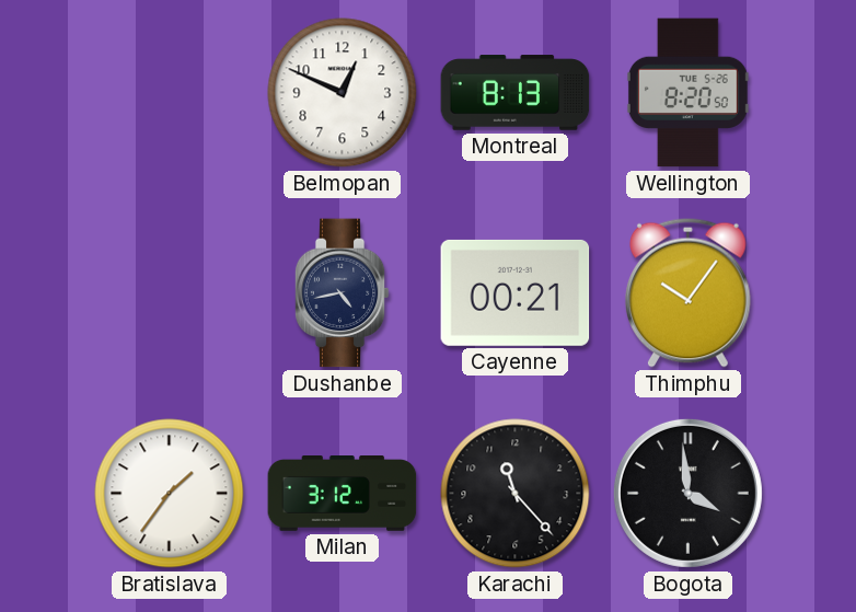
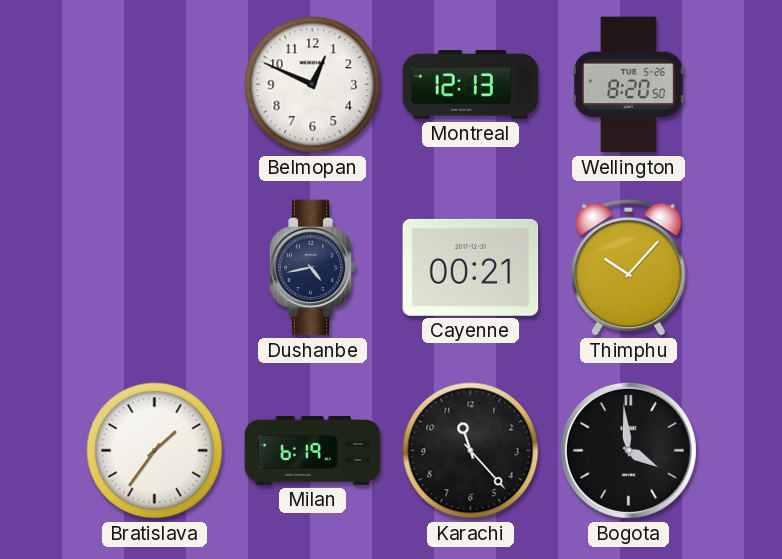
Montreal: 8:13 -> 12:13
Thimphu: 10:06 -> 10:07
Milan: 3:12 -> 6:19
